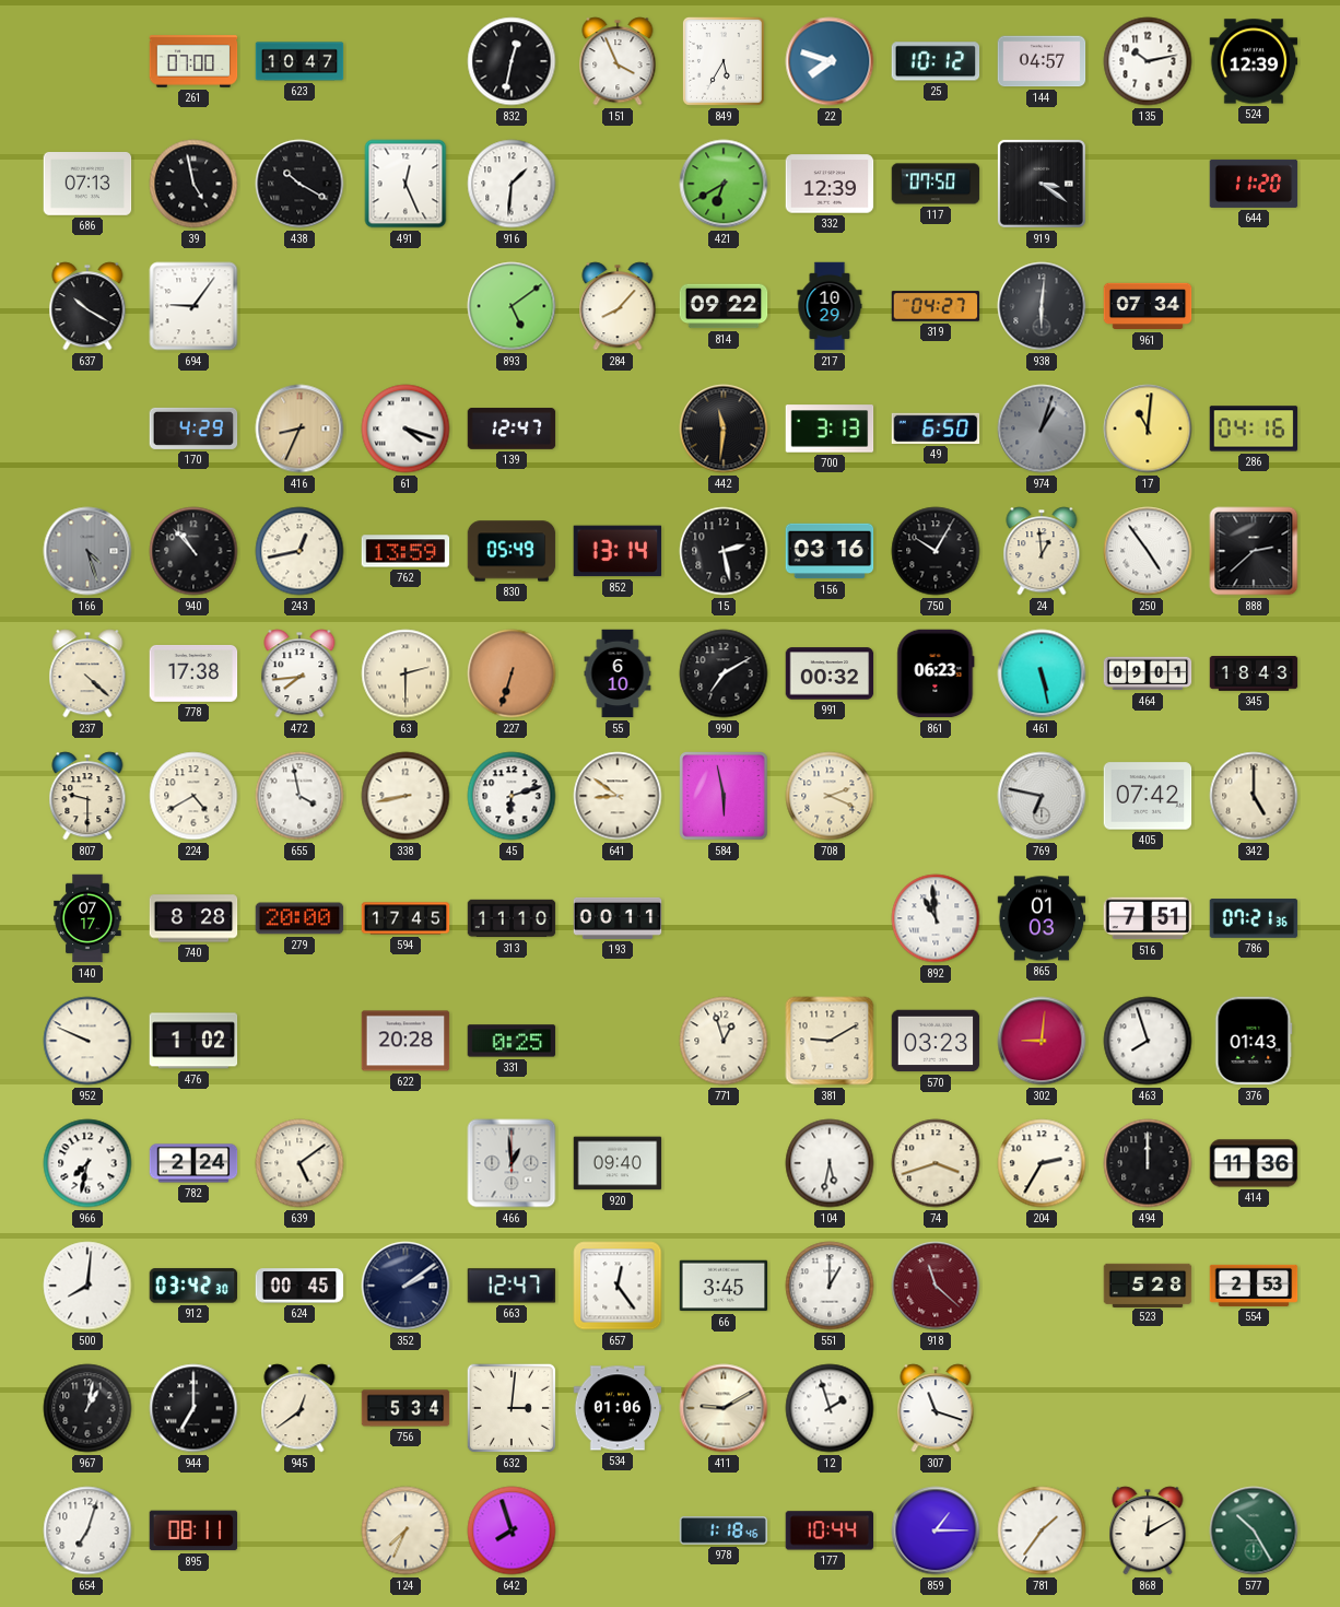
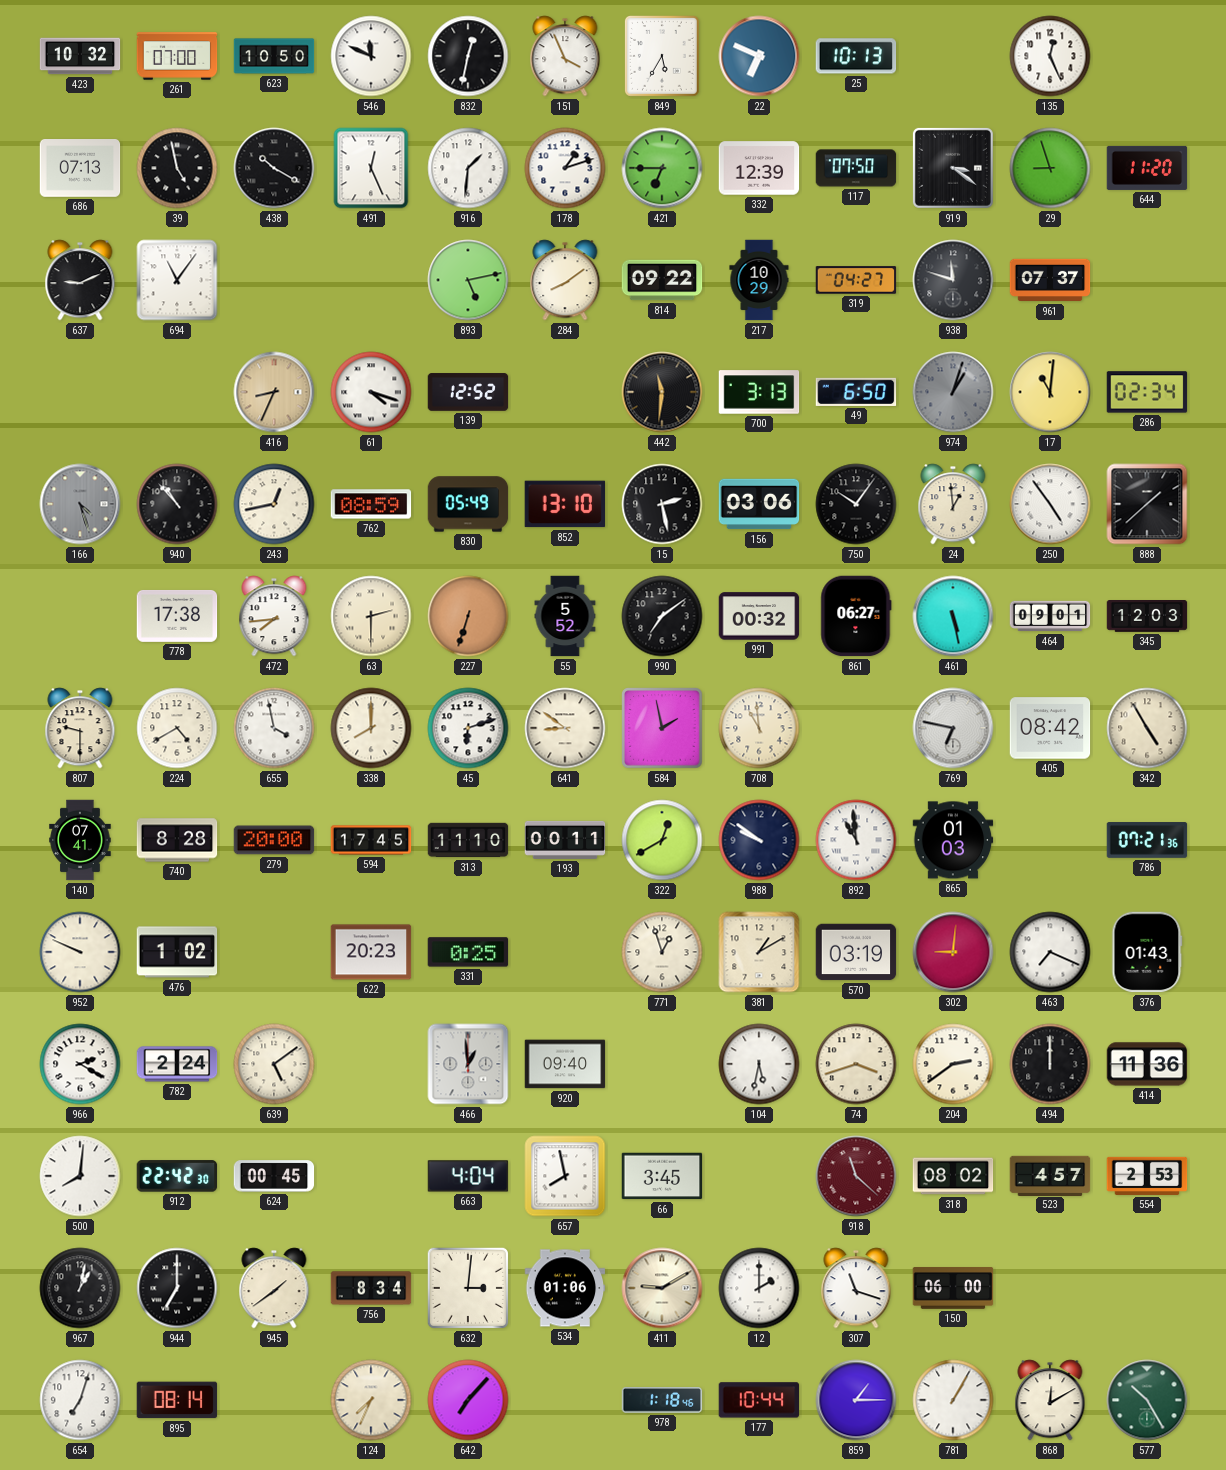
423: none -> 10:32
623: 10:47 -> 10:50
546: none -> 11:49
22: 7:48 -> 6:49
25: 10:12 -> 10:13
144: 04:57 -> none
135: 10:13 -> 12:26
524: 12:39 -> none
178: none -> 1:12
421: 6:40 -> 6:45
29: none -> 8:57
637: 10:20 -> 9:11
694: 9:06 -> 11:06
893: 5:09 -> 5:13
284: 8:07 -> 8:09
938: 6:01 -> 11:48
961: 07:34 -> 07:37
170: 4:29 -> none
139: 12:47 -> 12:52
286: 04:16 -> 02:34
762: 13:59 -> 08:59
852: 13:14 -> 13:10
156: 03:16 -> 03:06
750: 10:05 -> 10:06
888: 2:38 -> 1:38
237: 4:22 -> none
55: 6:10 -> 5:52
990: 7:10 -> 7:09
861: 06:23 -> 06:27
345: 18:43 -> 12:03
338: 8:43 -> 8:00
584: 5:58 -> 1:58
708: 2:19 -> 10:59
405: 07:42 -> 08:42
342: 5:00 -> 4:55
140: 07:17 -> 07:41
322: none -> 12:40
988: none -> 9:51
516: 7:51 -> none
622: 20:28 -> 20:23
381: 9:10 -> 1:10
570: 03:23 -> 03:19
463: 7:57 -> 7:19
966: 7:32 -> 2:20
204: 2:35 -> 2:39
912: 03:42 -> 22:42
352: 2:09 -> none
663: 12:47 -> 4:04
657: 12:24 -> 7:58
551: 1:00 -> none
318: none -> 08:02
523: 5:28 -> 4:57
945: 12:39 -> 1:39
756: 5:34 -> 8:34
12: 1:57 -> 2:00
150: none -> 06:00
895: 08:11 -> 08:14
642: 7:57 -> 7:07
781: 1:36 -> 1:05
